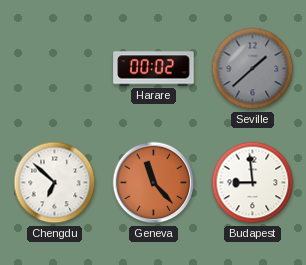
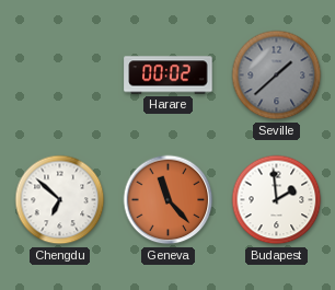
Budapest: 8:59 -> 1:59
